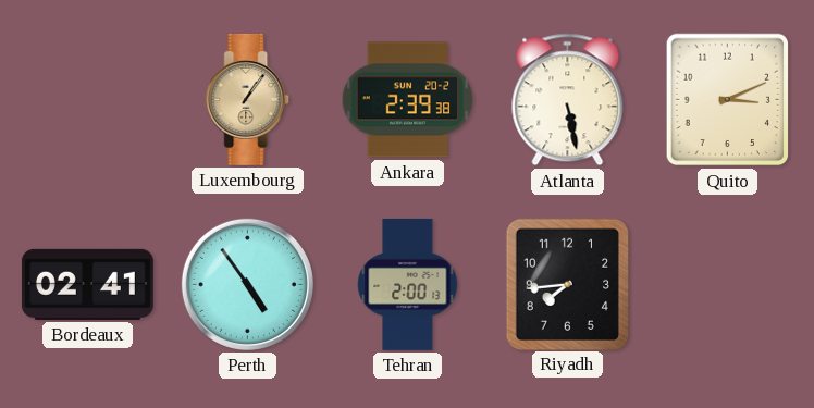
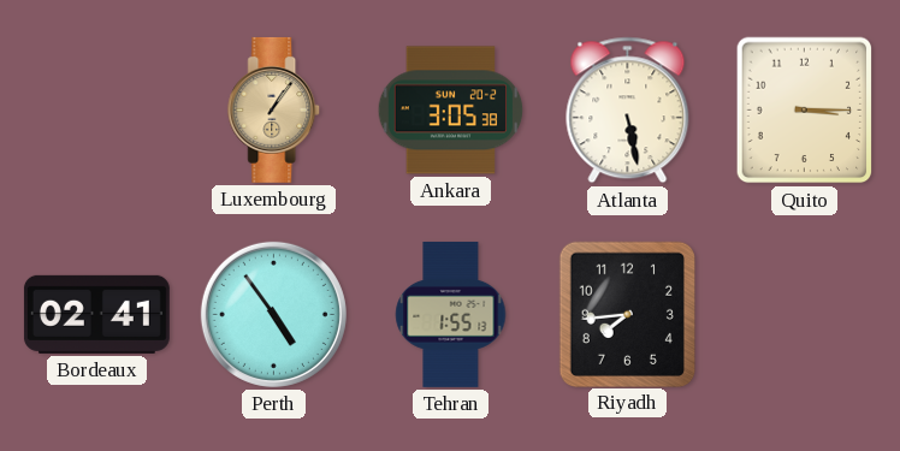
Ankara: 2:39 -> 3:05
Quito: 3:11 -> 3:15
Tehran: 2:00 -> 1:55
